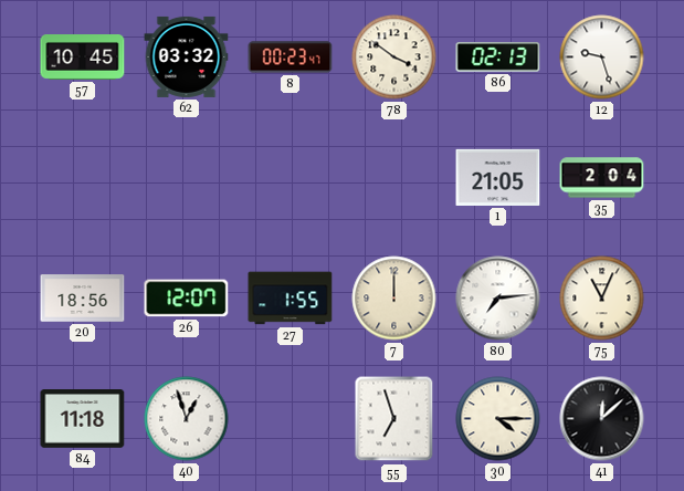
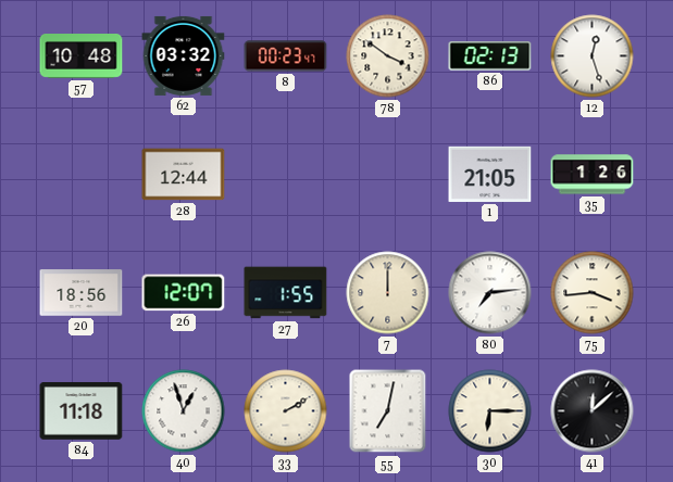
57: 10:45 -> 10:48
12: 9:27 -> 12:27
28: none -> 12:44
35: 2:04 -> 1:26
75: 11:04 -> 3:44
33: none -> 2:10
55: 6:57 -> 7:02
30: 4:15 -> 6:15
